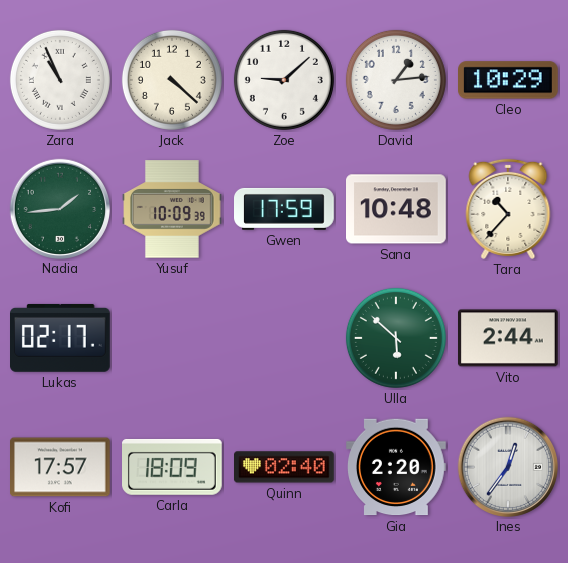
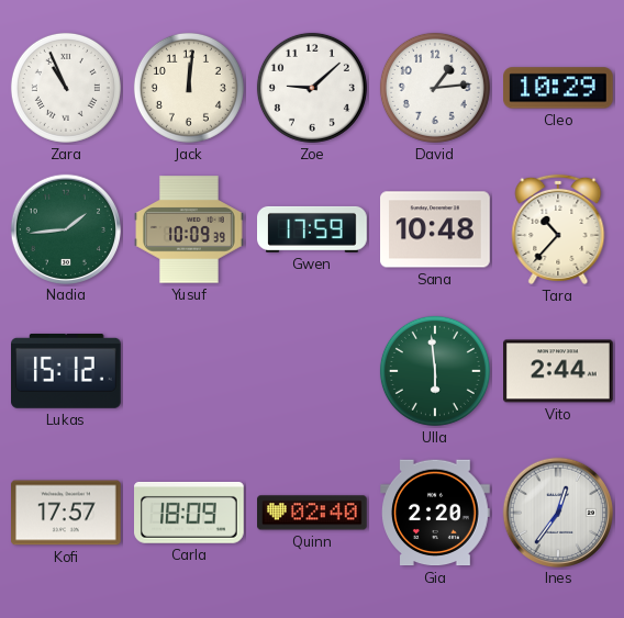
Jack: 4:22 -> 12:01
Lukas: 02:17 -> 15:12
Ulla: 5:52 -> 5:59
